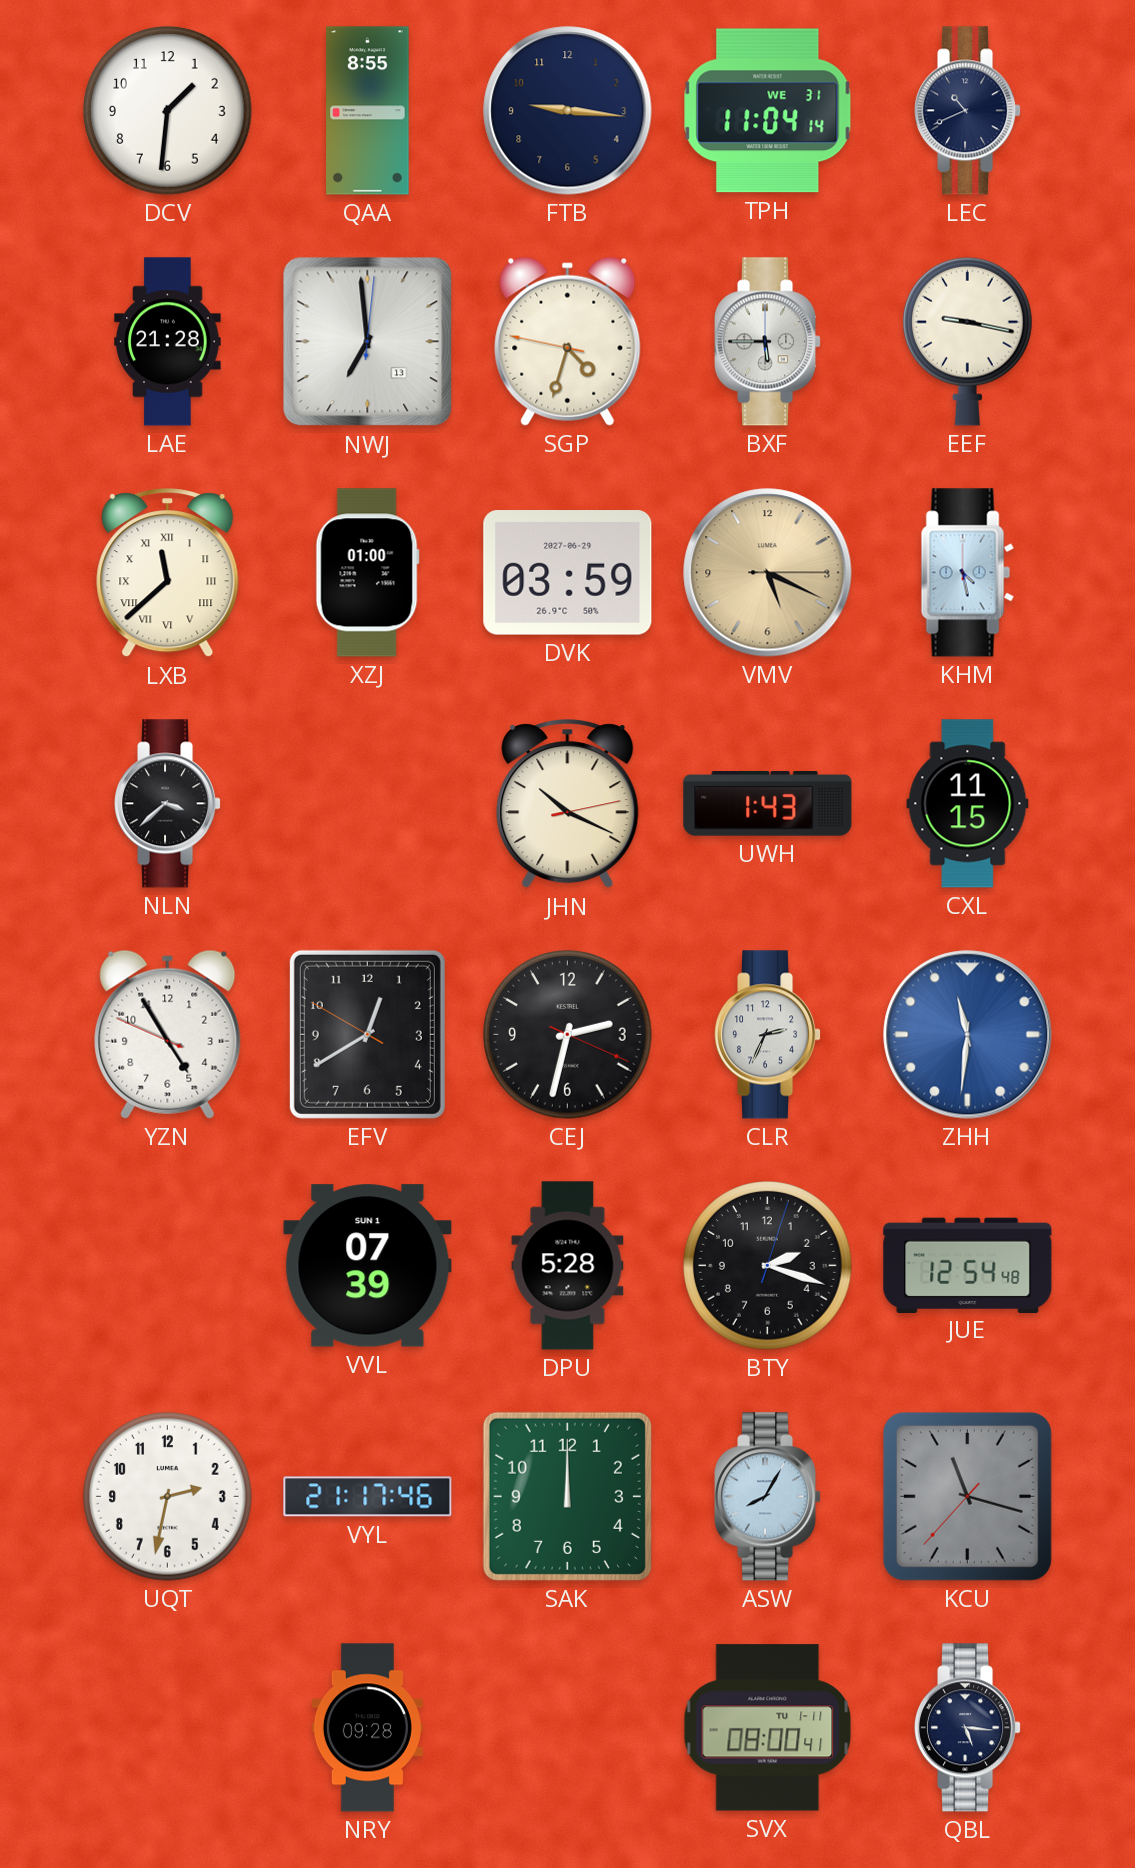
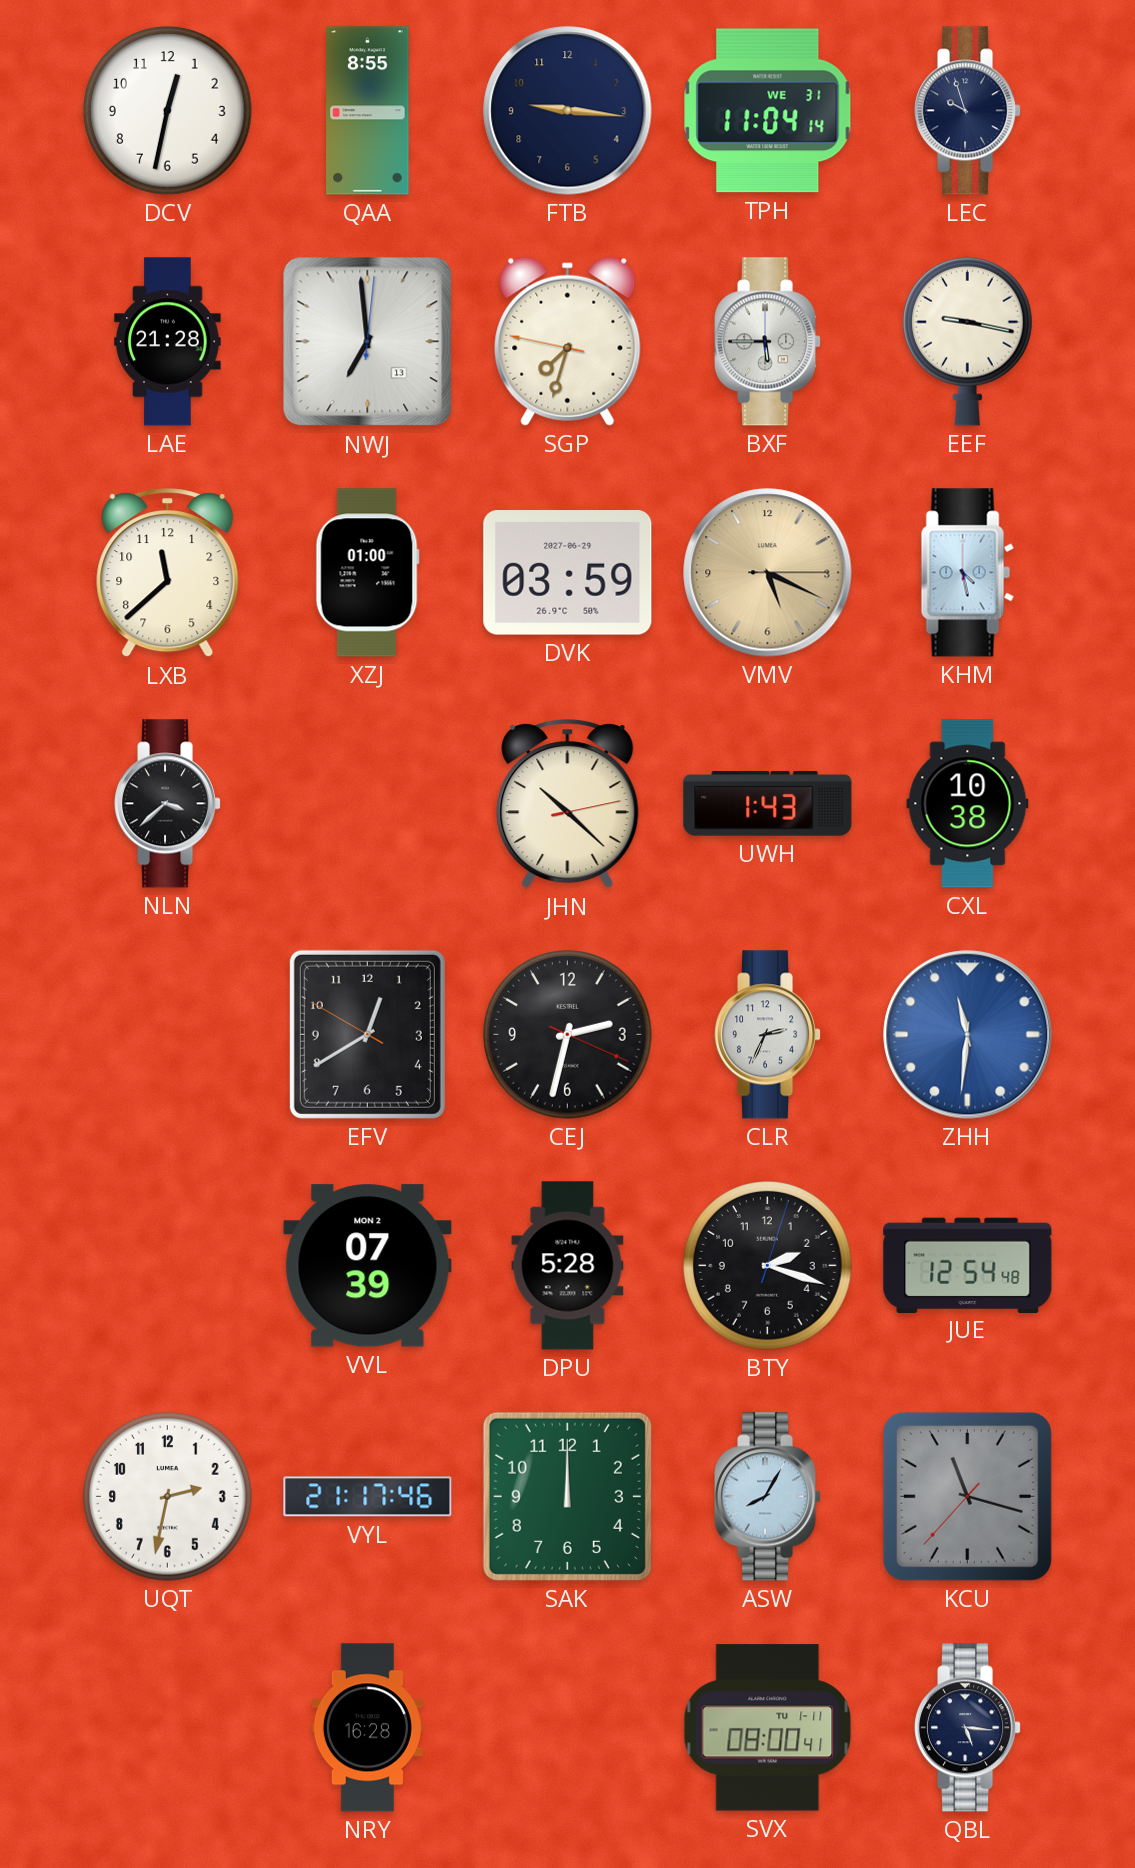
DCV: 1:31 -> 12:32
LEC: 10:41 -> 9:57
SGP: 4:32 -> 7:32
LXB numerals: Roman -> Arabic
JHN: 10:19 -> 10:22
CXL: 11:15 -> 10:38
YZN: 4:54 -> none
VVL date: SUN 1 -> MON 2
NRY: 09:28 -> 16:28
